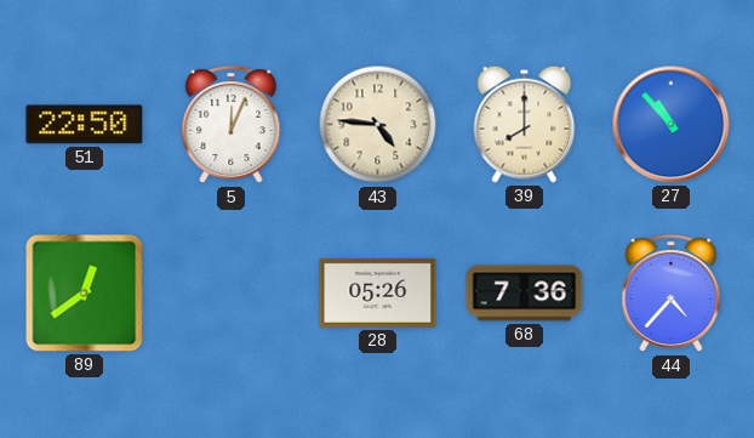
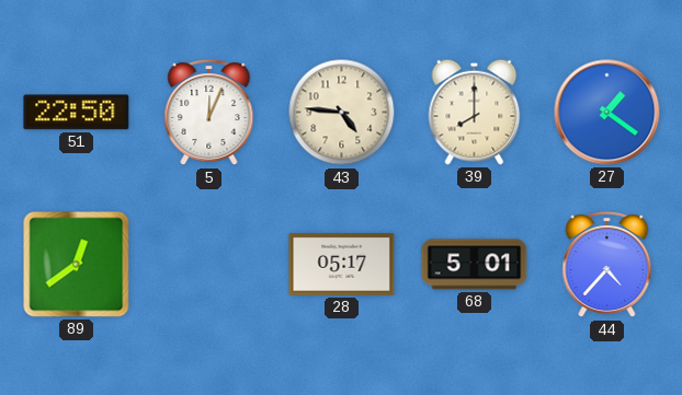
27: 10:53 -> 1:21
28: 05:26 -> 05:17
68: 7:36 -> 5:01
